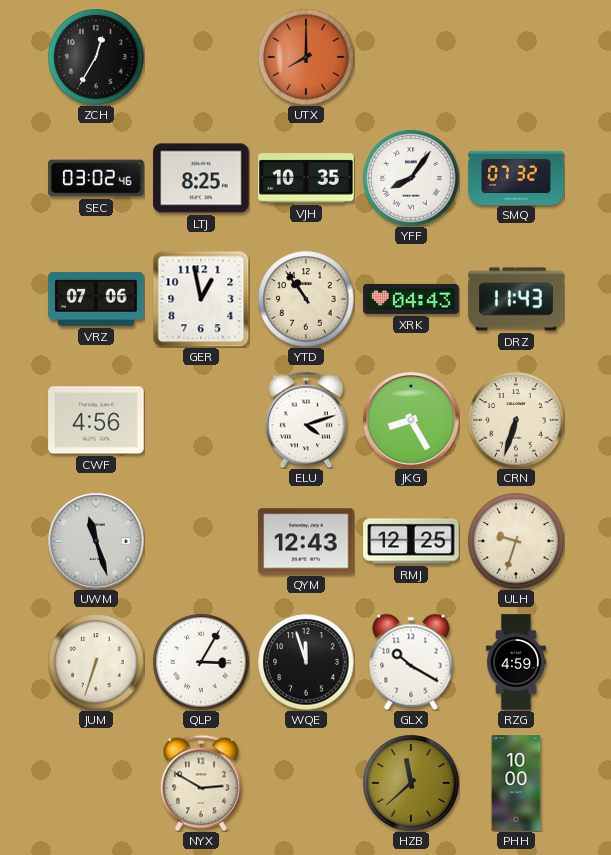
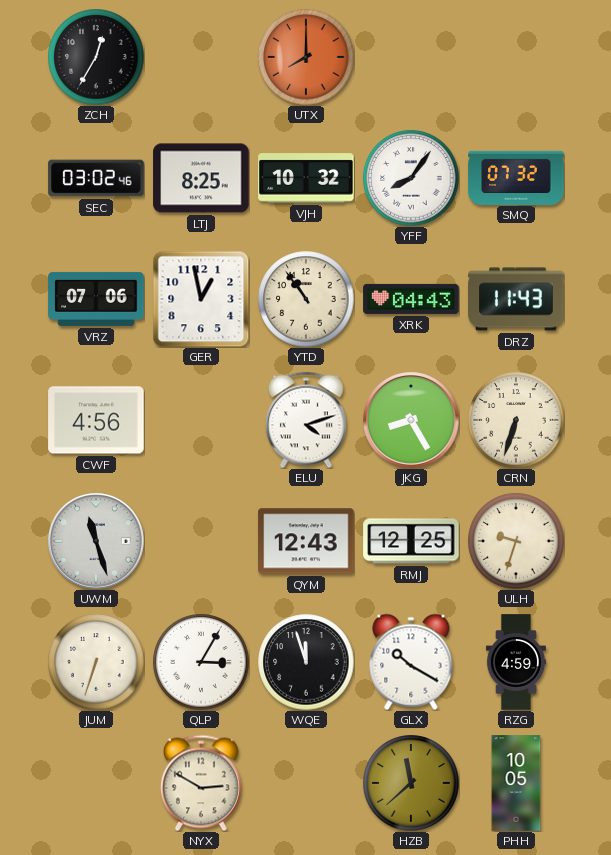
VJH: 10:35 -> 10:32
PHH: 10:00 -> 10:05
